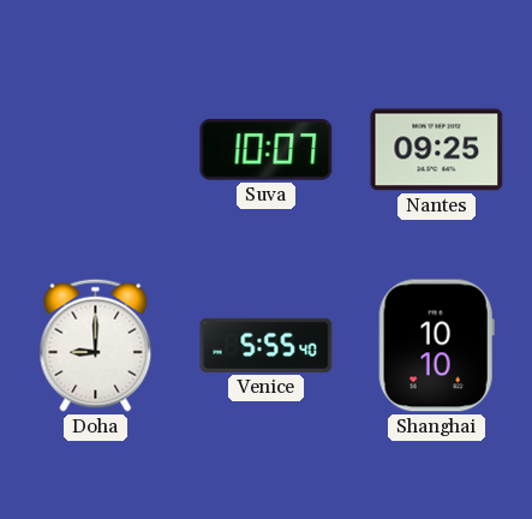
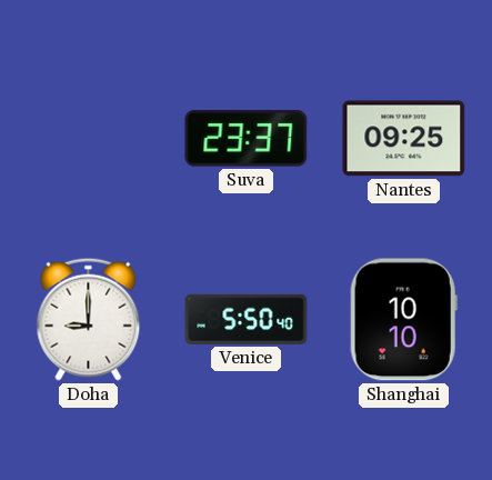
Suva: 10:07 -> 23:37
Venice: 5:55 -> 5:50
